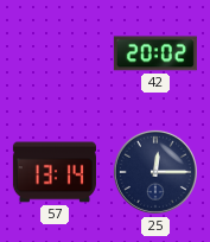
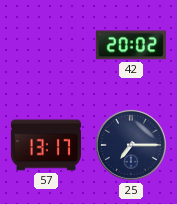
57: 13:14 -> 13:17
25: 12:15 -> 7:15
